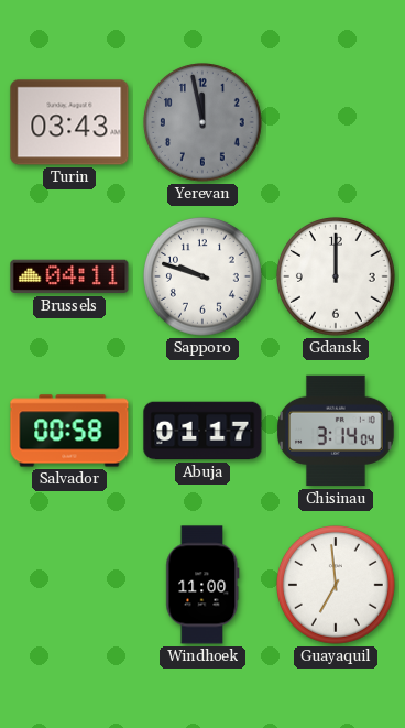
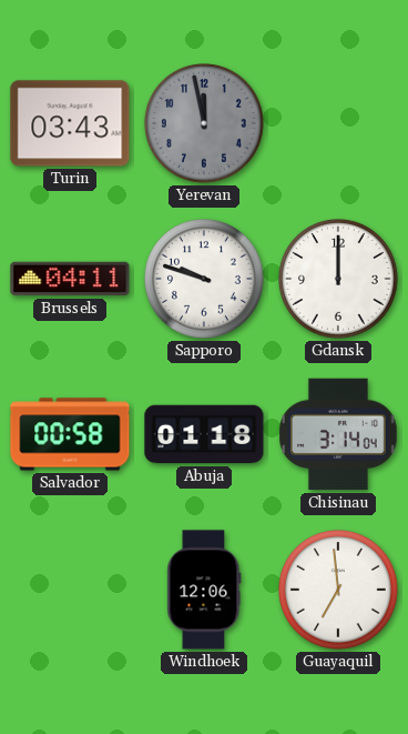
Abuja: 01:17 -> 01:18
Windhoek: 11:00 -> 12:06
